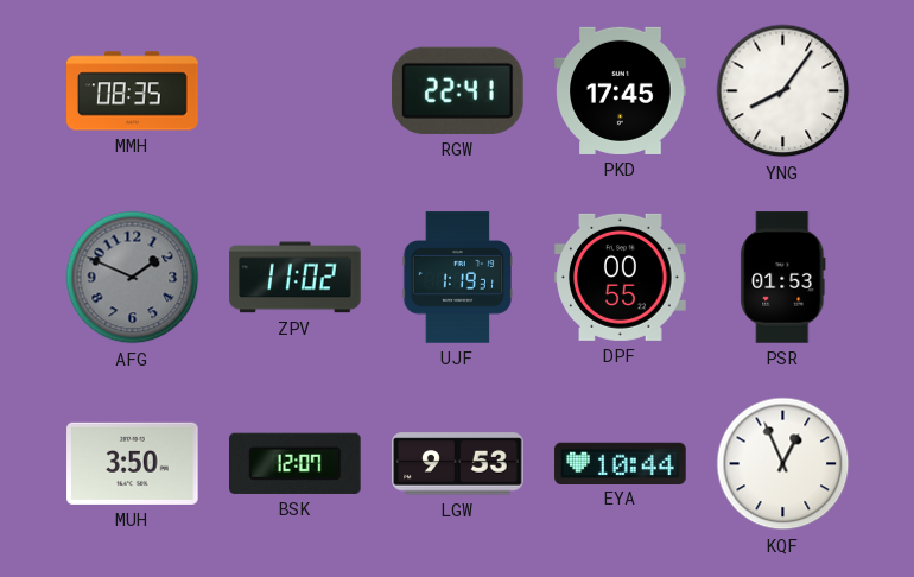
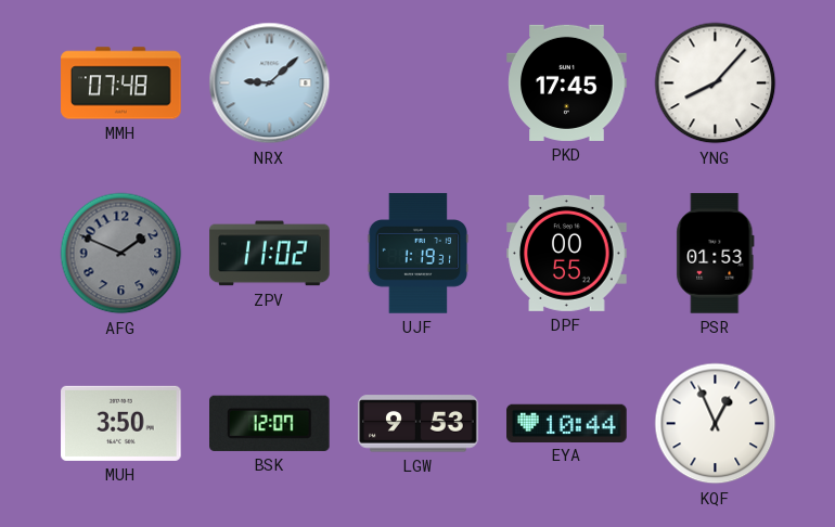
MMH: 08:35 -> 07:48
NRX: none -> 9:08
RGW: 22:41 -> none
YNG: 8:06 -> 8:07
